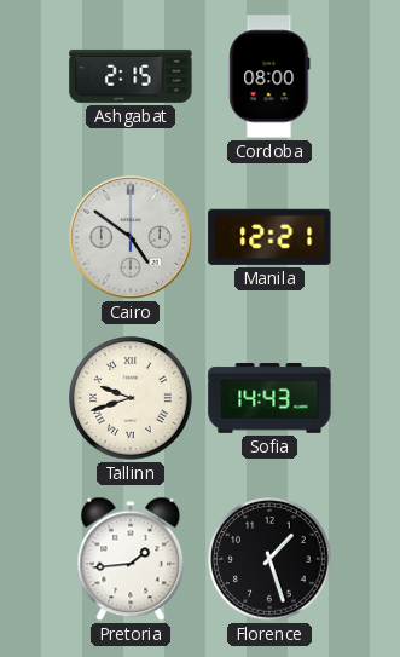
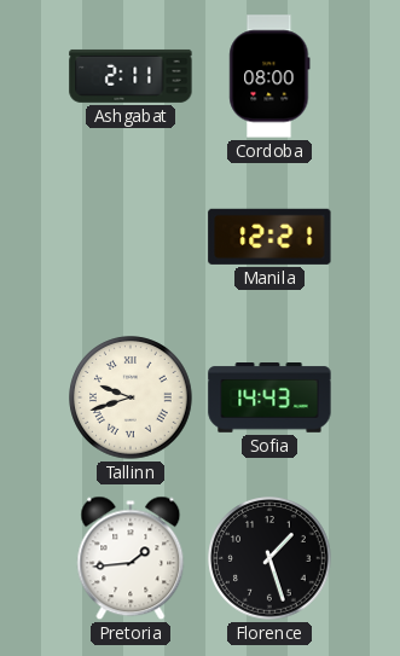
Ashgabat: 2:15 -> 2:11
Cairo: 4:51 -> none
